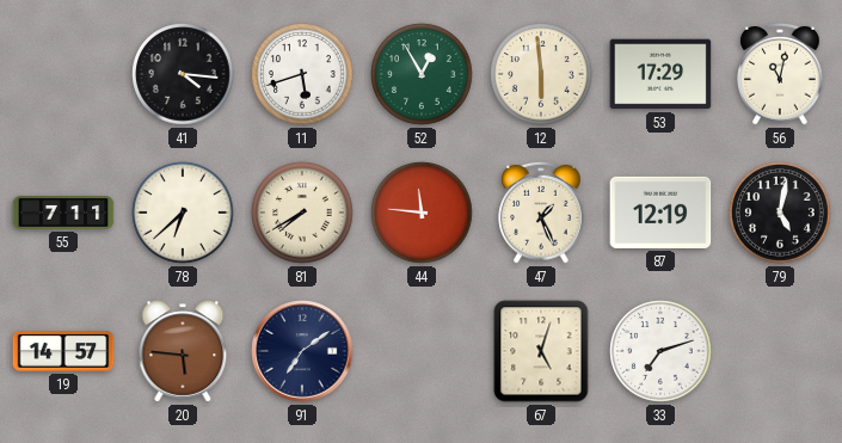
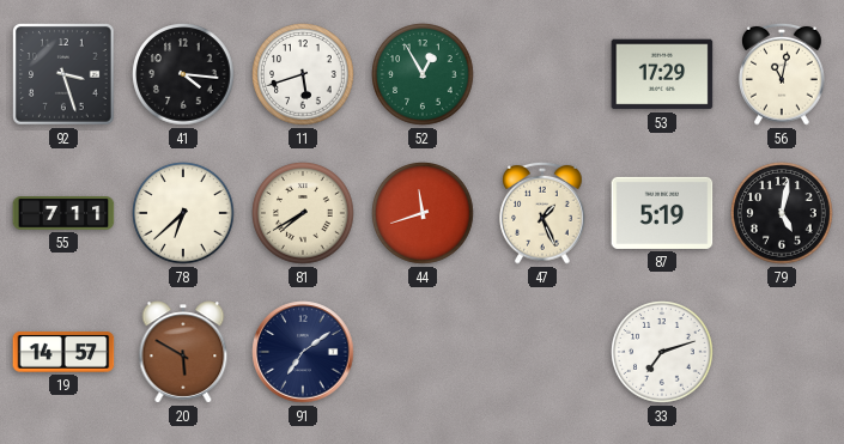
92: none -> 3:27
12: 5:59 -> none
44: 11:46 -> 11:42
87: 12:19 -> 5:19
20: 5:46 -> 5:50
67: 5:03 -> none
